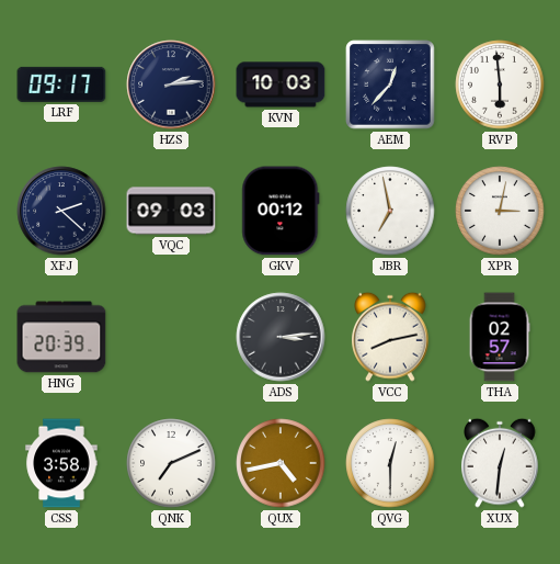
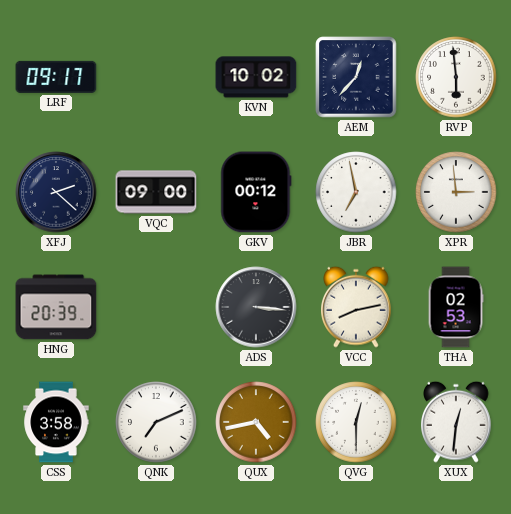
HZS: 2:14 -> none
KVN: 10:03 -> 10:02
VQC: 09:03 -> 09:00
XPR: 3:02 -> 2:59
ADS: 3:14 -> 3:16
THA: 02:57 -> 02:53
